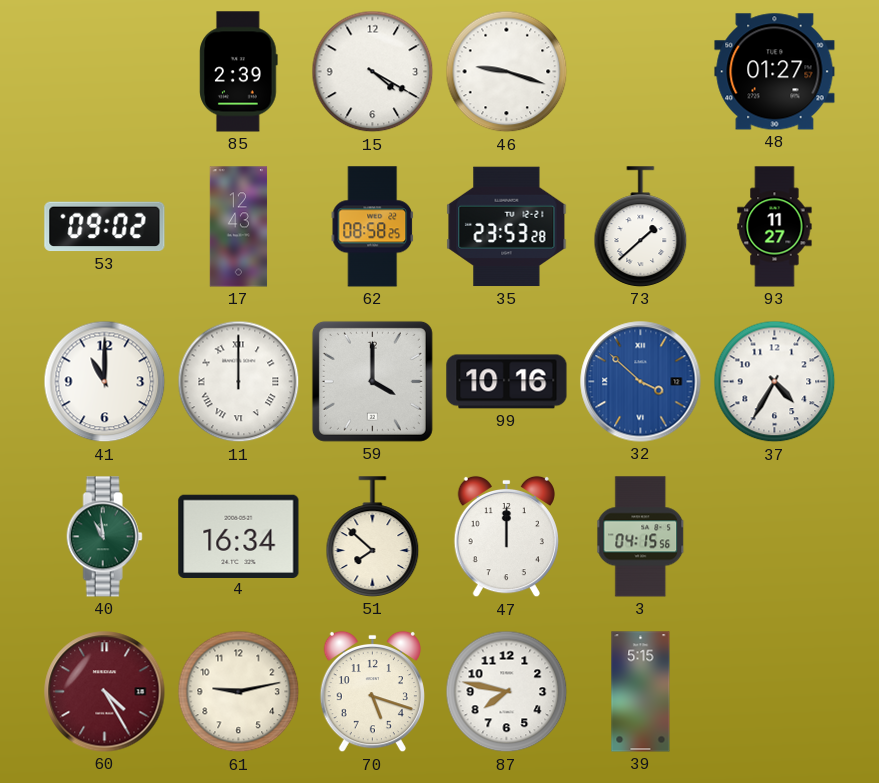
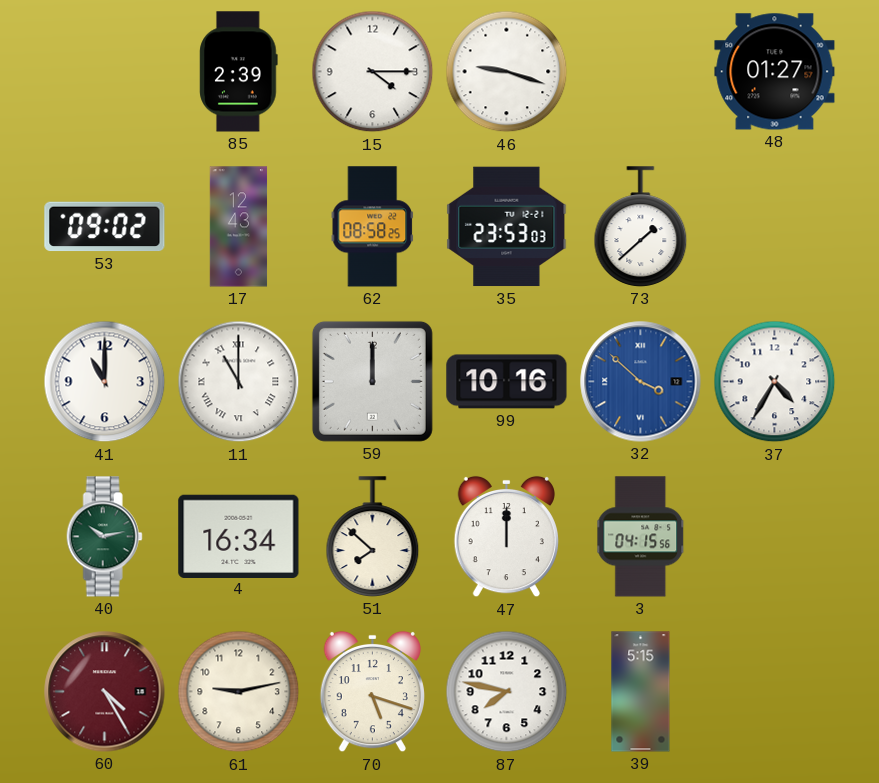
15: 4:20 -> 4:15
35: 23:53:28 -> 23:53:03
93: 11:27 -> none
11: 12:00 -> 11:00
59: 4:00 -> 12:00
40: 10:59 -> 10:13
